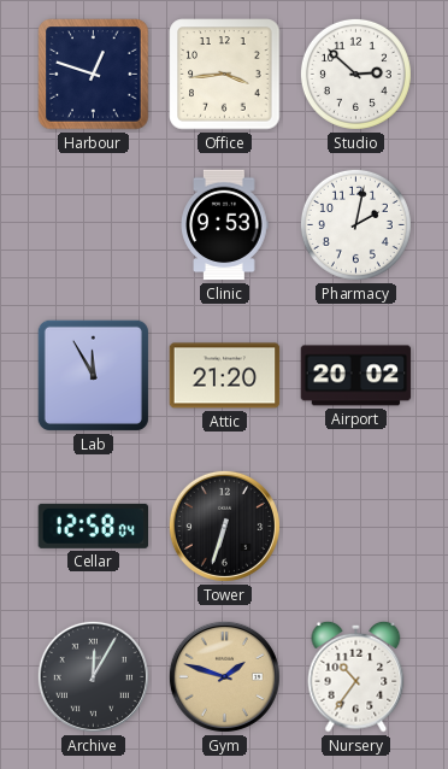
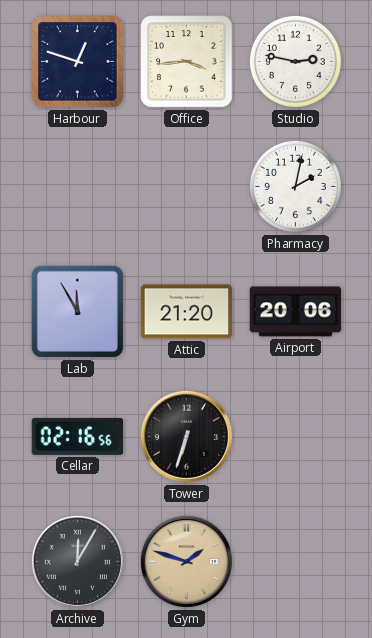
Studio: 2:52 -> 2:47
Clinic: 9:53 -> none
Airport: 20:02 -> 20:06
Cellar: 12:58 -> 02:16
Nursery: 10:36 -> none
